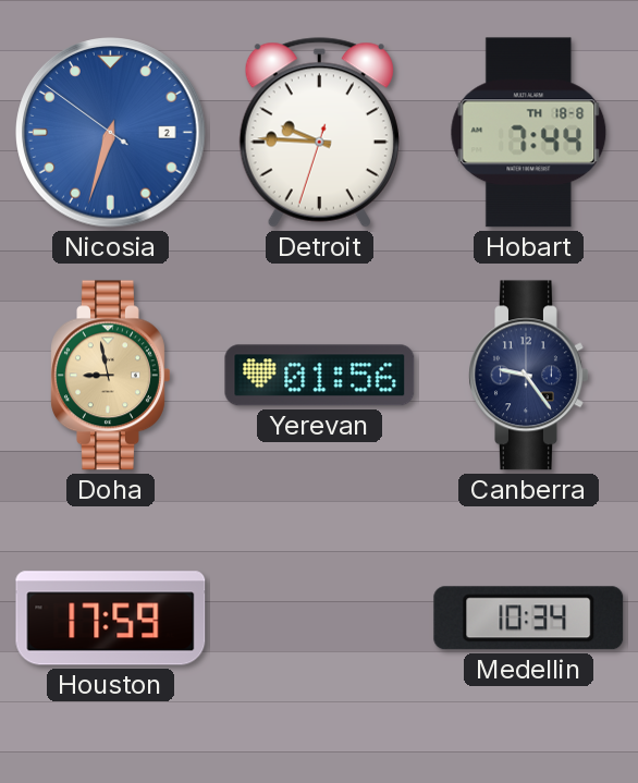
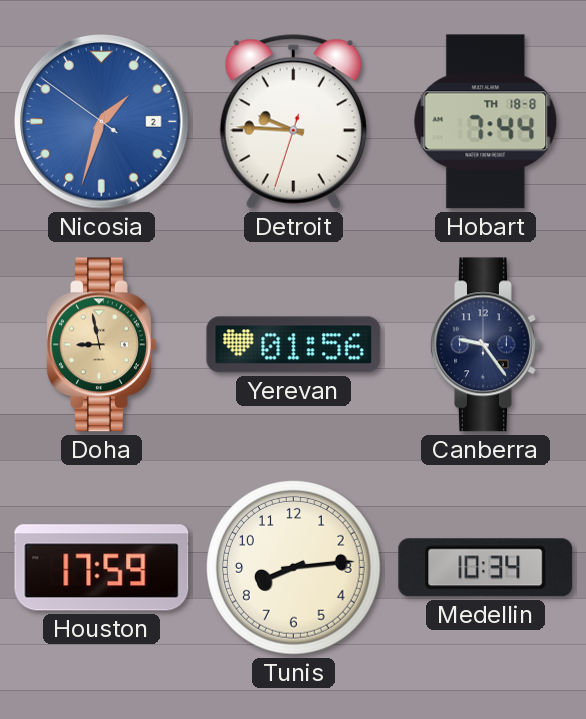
Nicosia: 6:32 -> 1:32
Tunis: none -> 8:14
